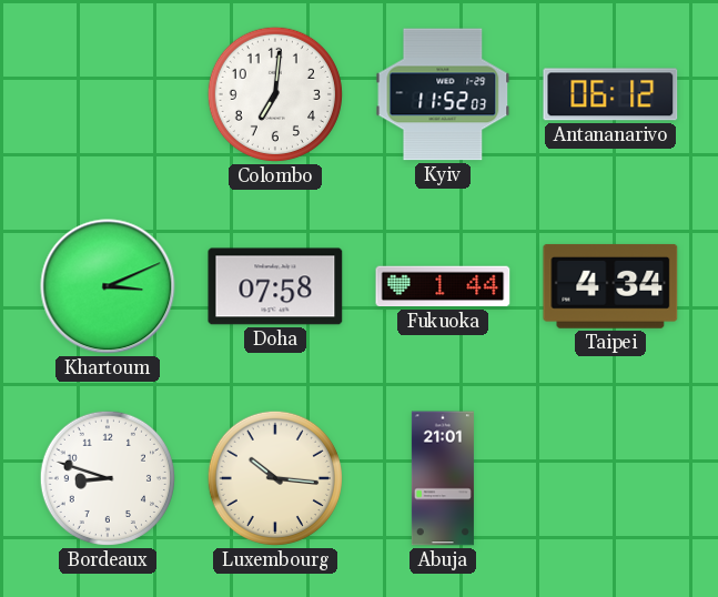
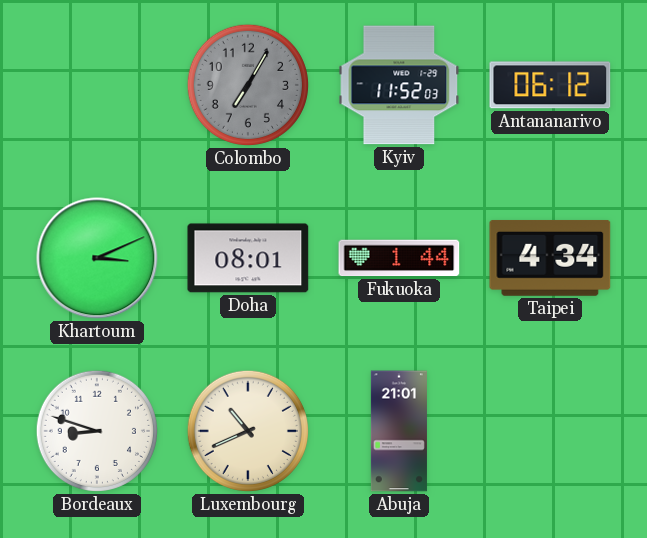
Colombo: 7:01 -> 7:05
Colombo dial: white -> grey
Doha: 07:58 -> 08:01
Luxembourg: 10:16 -> 10:41
